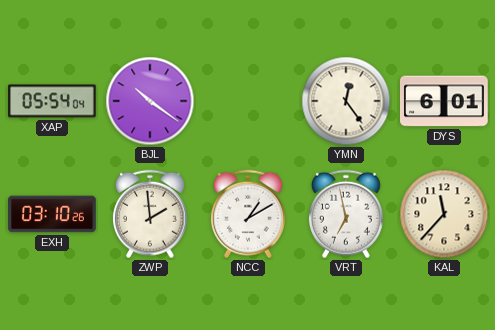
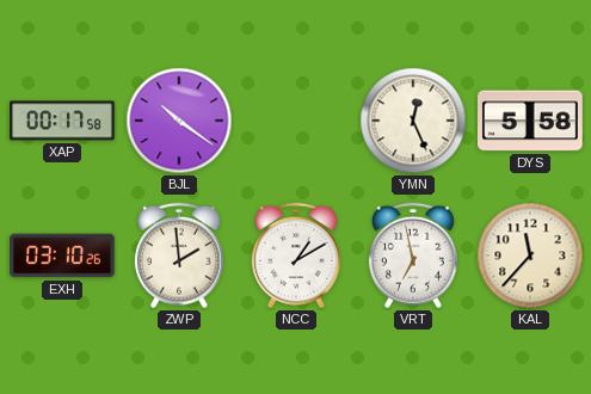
XAP: 05:54 -> 00:17
YMN: 12:24 -> 12:26
DYS: 6:01 -> 5:58
